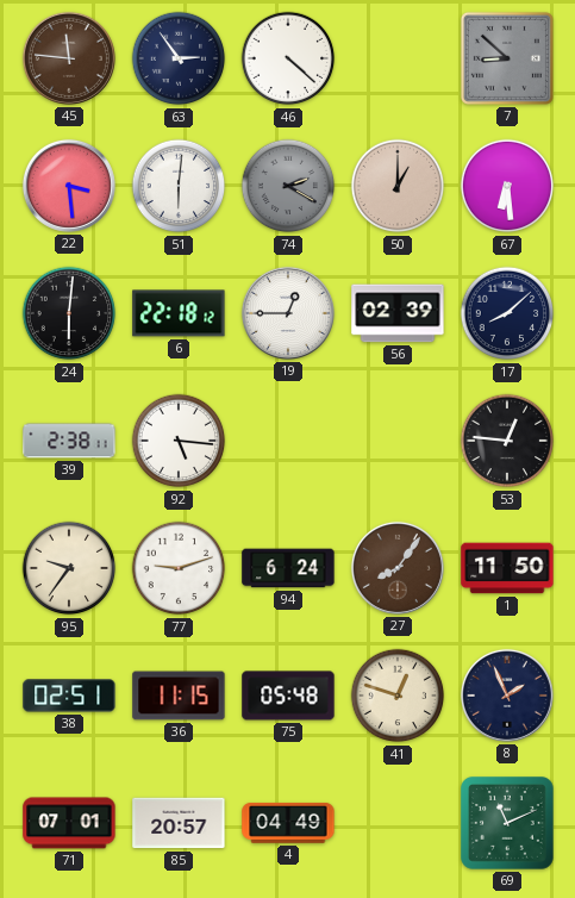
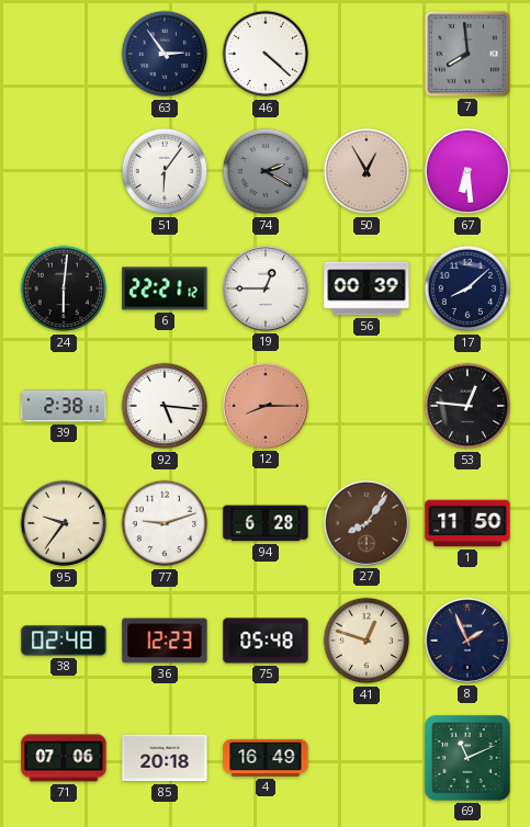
45: 11:46 -> none
7: 8:52 -> 7:59
22: 3:29 -> none
51: 6:01 -> 6:06
50: 1:00 -> 12:55
6: 22:18 -> 22:21
56: 02:39 -> 00:39
12: none -> 8:15
94: 6:24 -> 6:28
38: 02:51 -> 02:48
36: 11:15 -> 12:23
71: 07:01 -> 07:06
85: 20:57 -> 20:18
4: 04:49 -> 16:49
